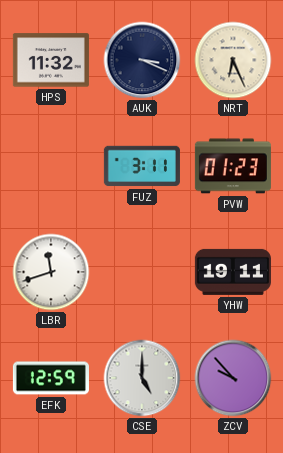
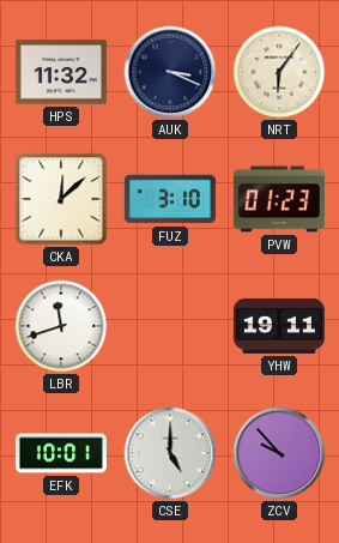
NRT: 6:26 -> 6:06
CKA: none -> 12:08
FUZ: 3:11 -> 3:10
EFK: 12:59 -> 10:01
